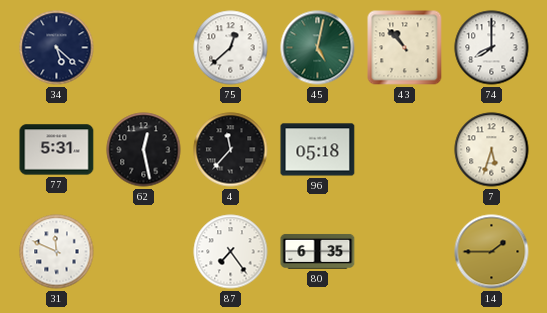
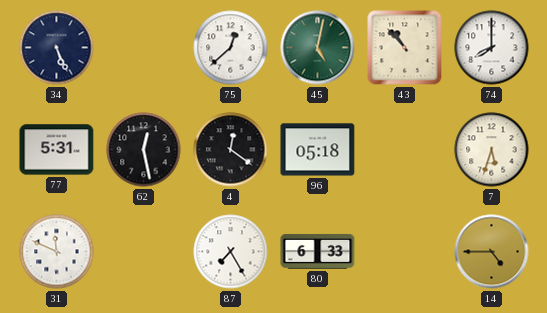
34: 5:22 -> 5:26
4: 11:37 -> 12:21
87: 7:24 -> 7:25
80: 6:35 -> 6:33
14: 1:45 -> 4:45
